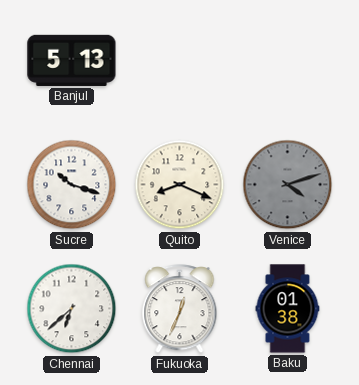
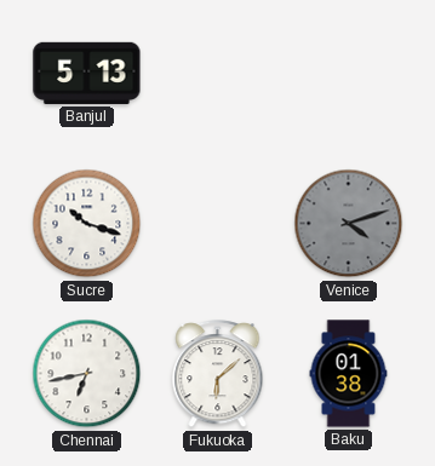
Quito: 8:19 -> none
Chennai: 6:38 -> 6:43
Fukuoka: 12:34 -> 6:08
